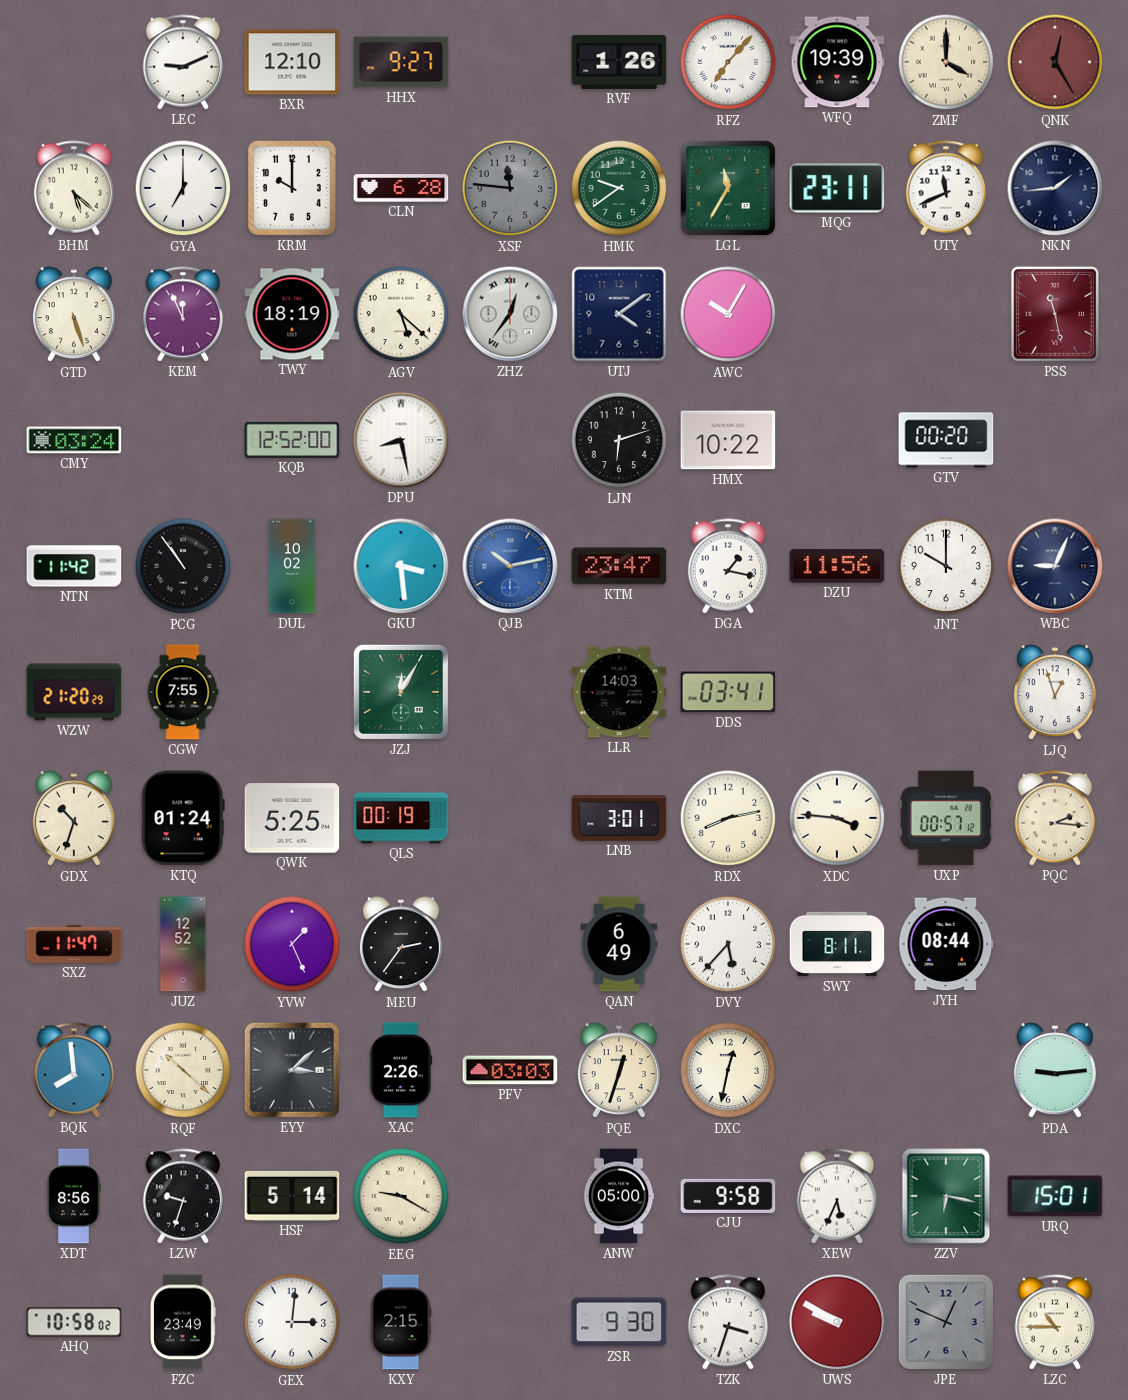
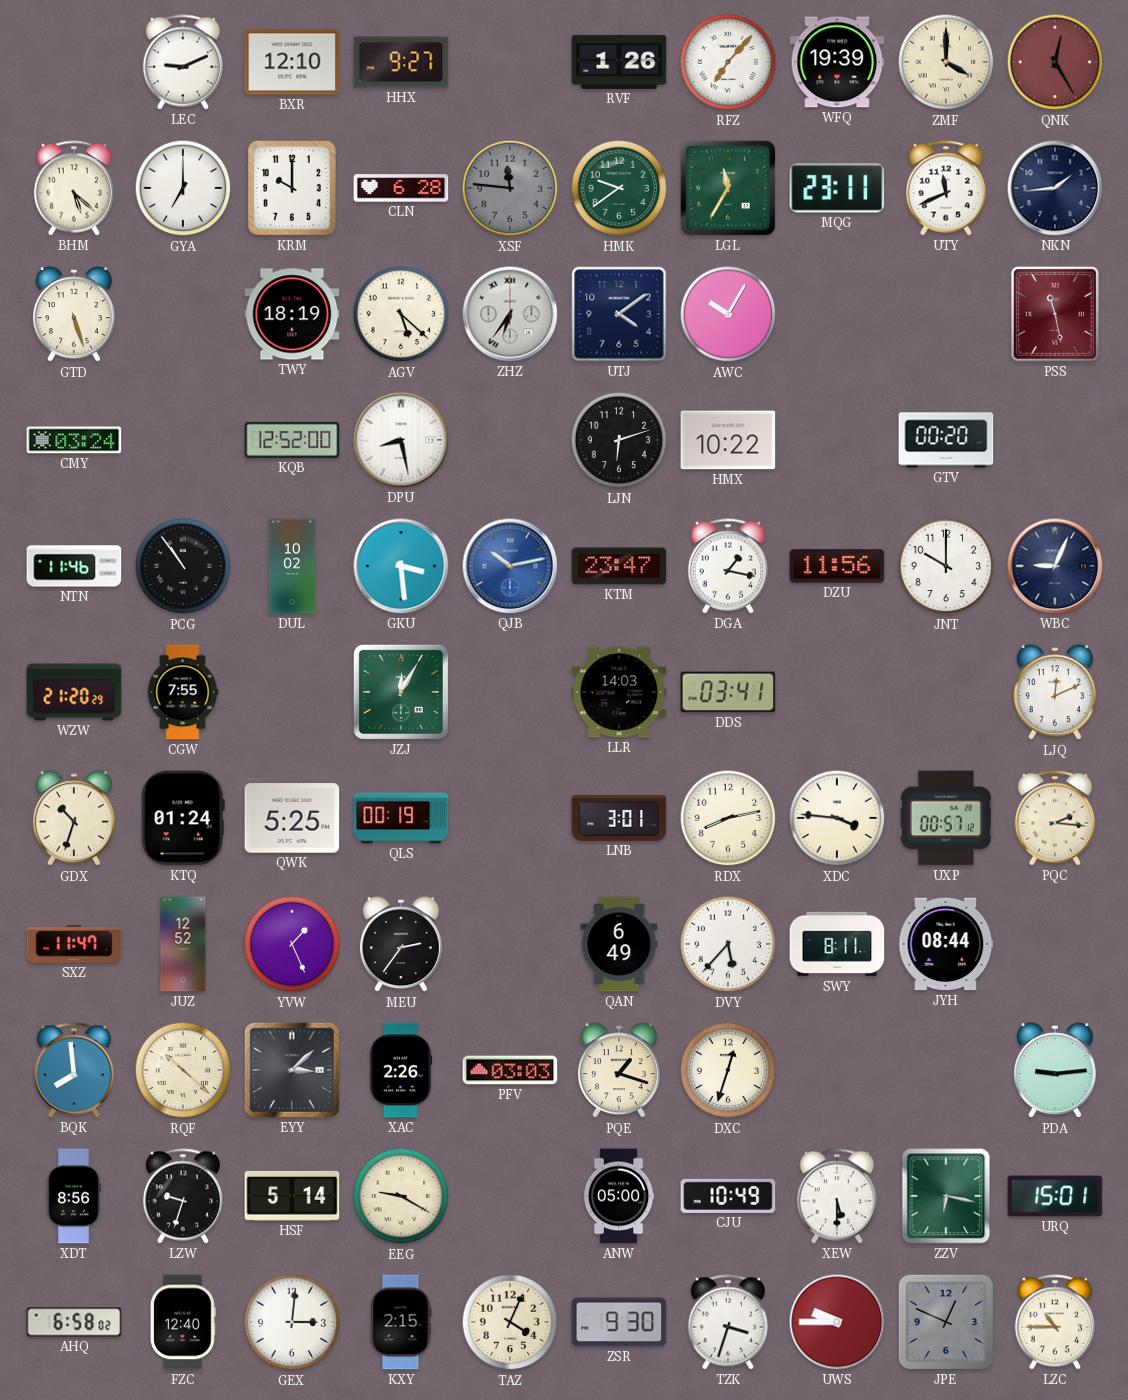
KEM: 11:56 -> none
ZHZ: 12:36 -> 6:36
NTN: 11:42 -> 11:46
LJQ: 12:57 -> 12:11
PQE: 12:33 -> 1:18
DXC: 12:32 -> 12:33
CJU: 9:58 -> 10:49
XEW: 5:34 -> 5:30
AHQ: 10:58 -> 6:58
FZC: 23:49 -> 12:40
TAZ: none -> 4:04
UWS: 9:50 -> 9:45
